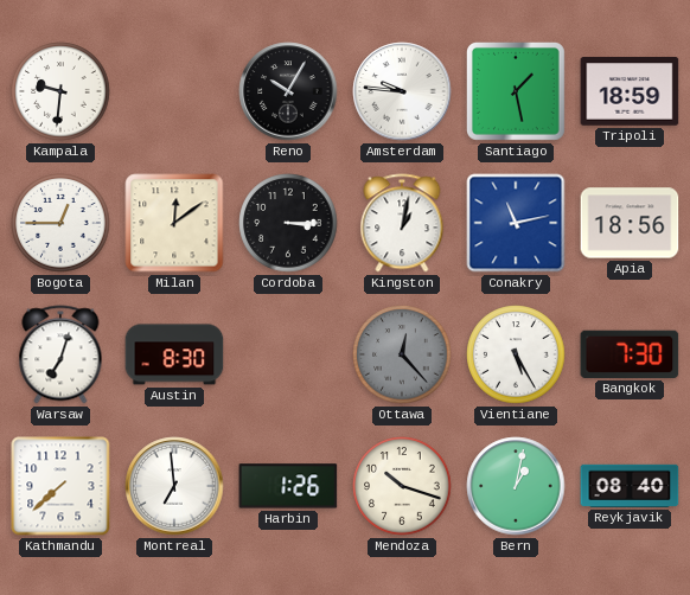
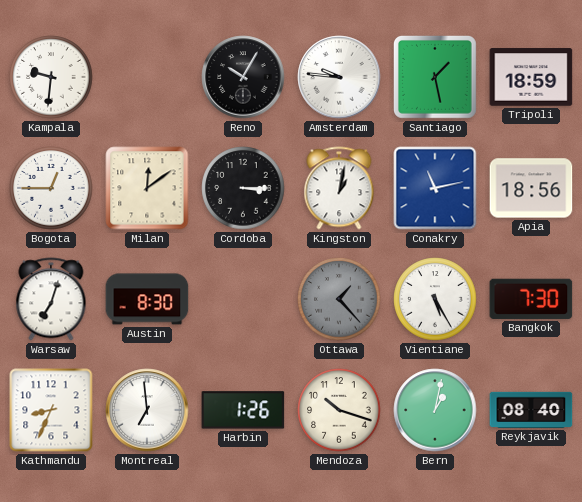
Ottawa: 12:23 -> 1:23
Kathmandu: 7:38 -> 8:34
